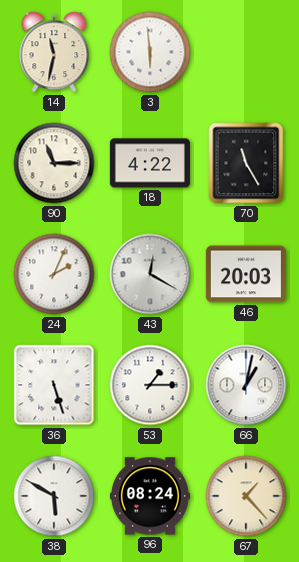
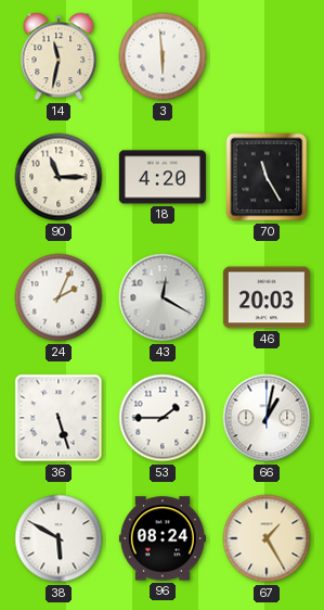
18: 4:22 -> 4:20
53: 1:15 -> 1:45
67: 1:23 -> 1:25
